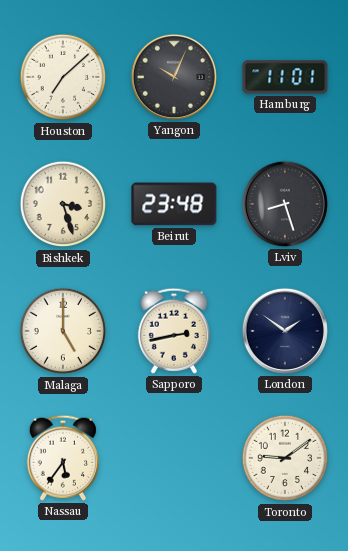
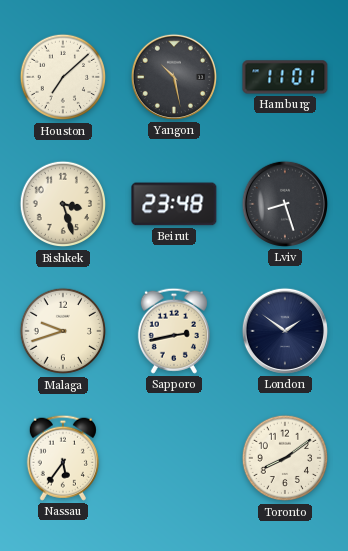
Yangon: 10:04 -> 10:28
Malaga: 5:00 -> 9:42
Toronto: 9:09 -> 8:09
